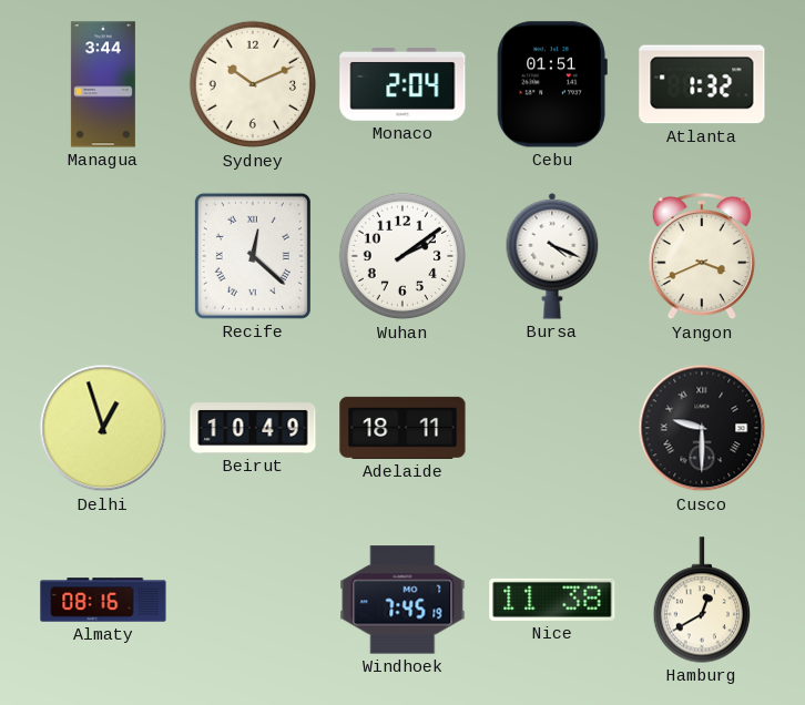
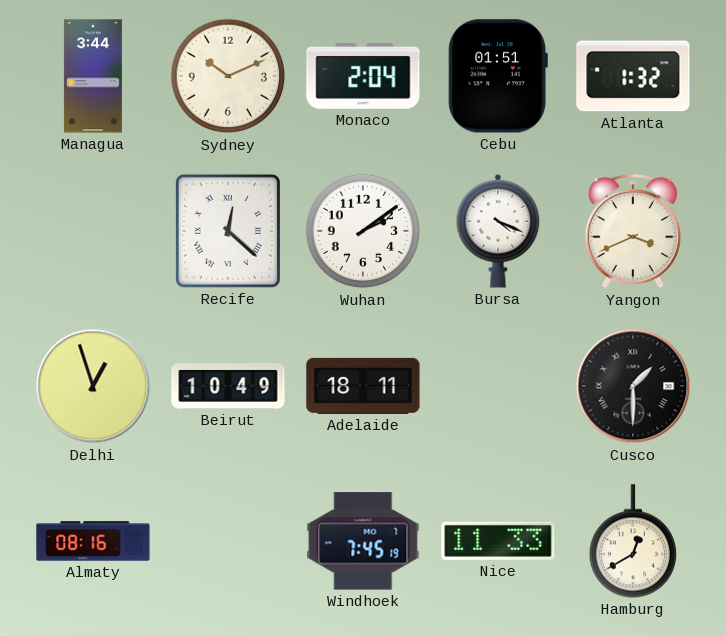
Cusco: 9:30 -> 1:30
Nice: 11:38 -> 11:33
